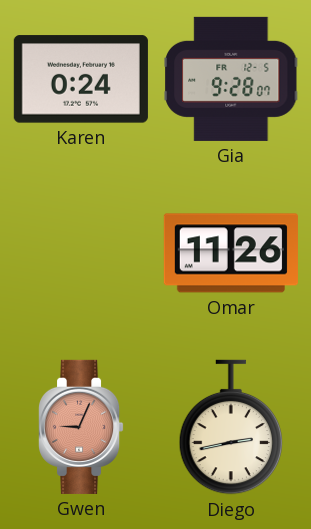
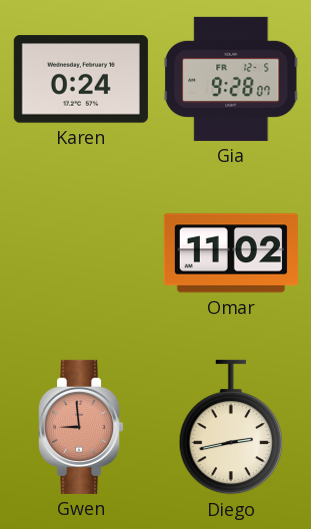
Omar: 11:26 -> 11:02
Gwen: 9:04 -> 8:59
